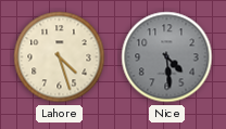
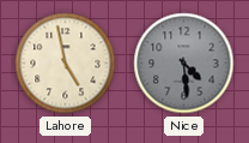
Lahore: 4:27 -> 4:58
